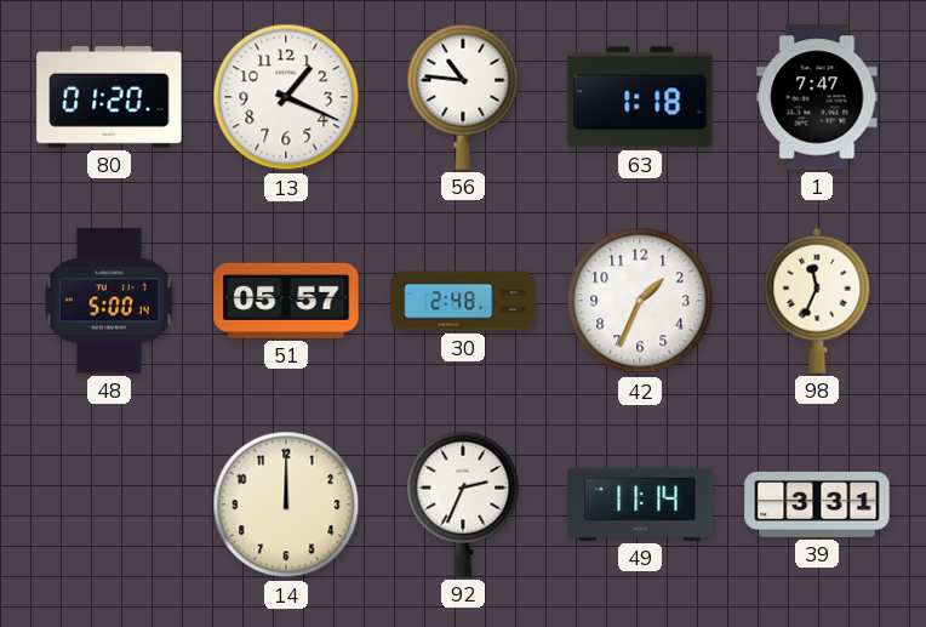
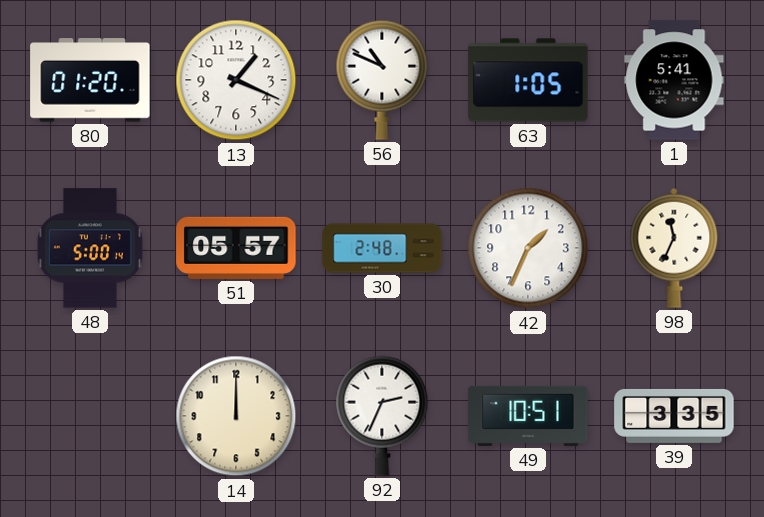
56: 10:46 -> 10:49
63: 1:18 -> 1:05
1: 7:47 -> 5:41
49: 11:14 -> 10:51
39: 3:31 -> 3:35
